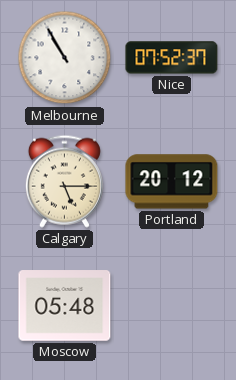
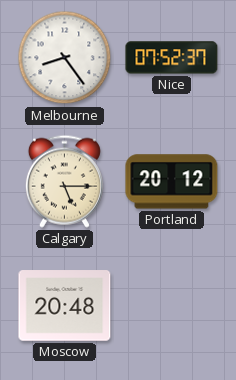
Melbourne: 10:55 -> 8:24
Moscow: 05:48 -> 20:48
